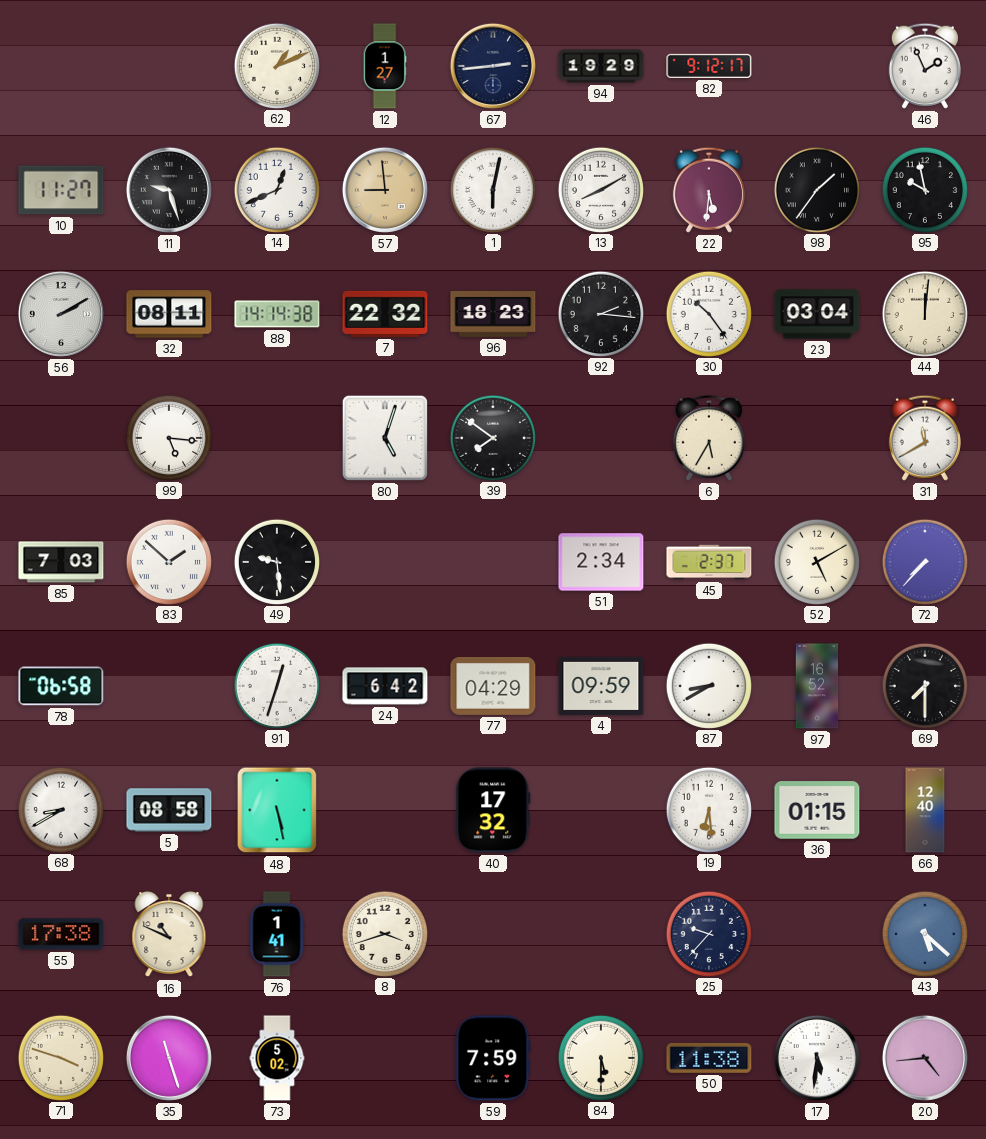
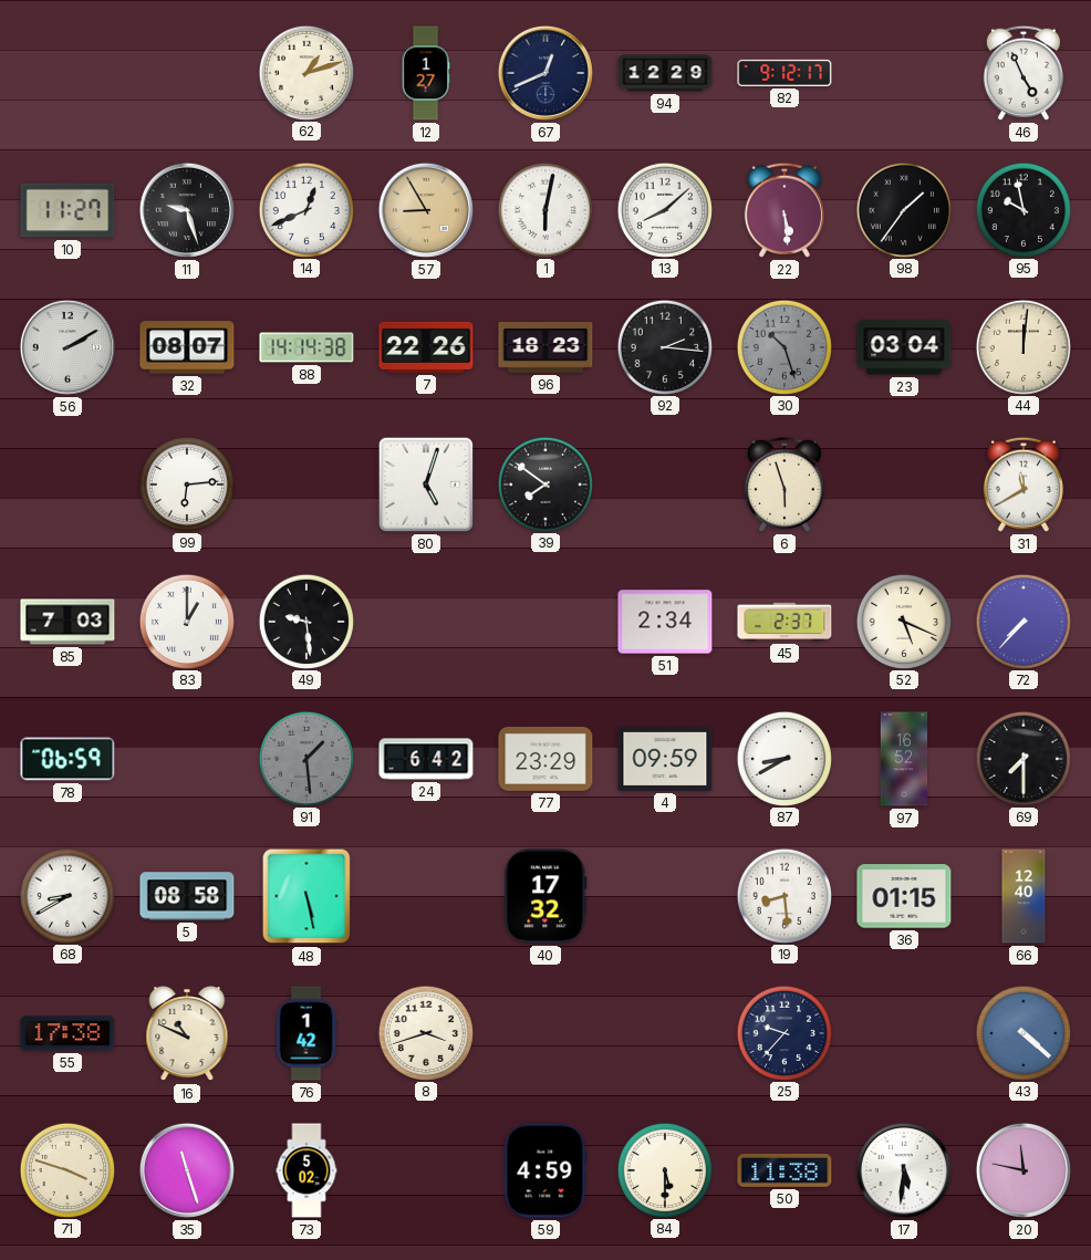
62: 1:11 -> 1:12
67: 2:44 -> 12:41
94: 19:29 -> 12:29
46: 1:56 -> 4:56
57: 8:59 -> 8:55
13: 8:10 -> 8:08
22: 5:31 -> 5:29
32: 08:11 -> 08:07
7: 22:32 -> 22:26
30: 10:24 -> 10:27
30 dial: white -> grey
99: 5:16 -> 6:14
6: 5:35 -> 5:57
83: 1:52 -> 1:00
52: 5:10 -> 5:19
78: 06:58 -> 06:59
91: 12:33 -> 1:29
91 dial: white -> grey
77: 04:29 -> 23:29
19: 6:29 -> 8:29
76: 1:41 -> 1:42
43: 5:22 -> 4:22
59: 7:59 -> 4:59
20: 4:44 -> 11:47
